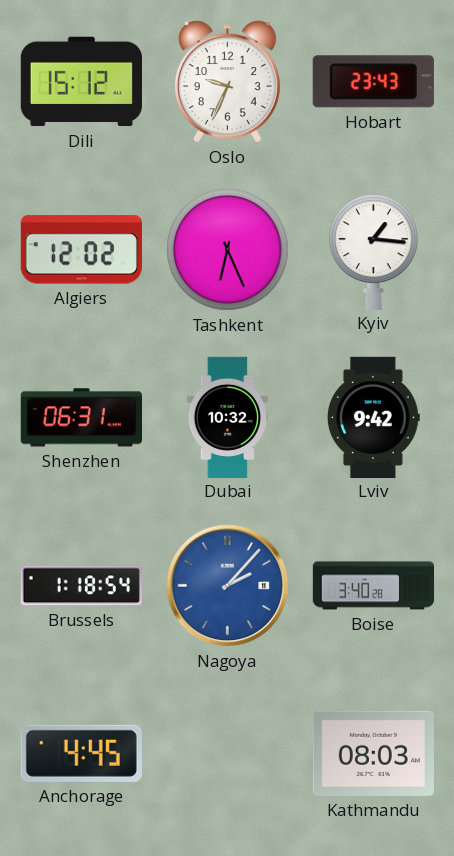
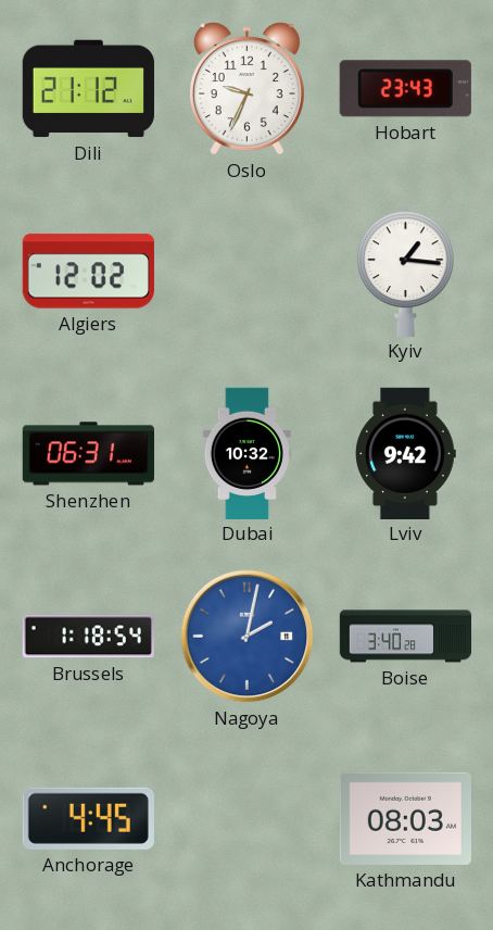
Dili: 15:12 -> 21:12
Tashkent: 6:26 -> none
Nagoya: 2:07 -> 2:02
